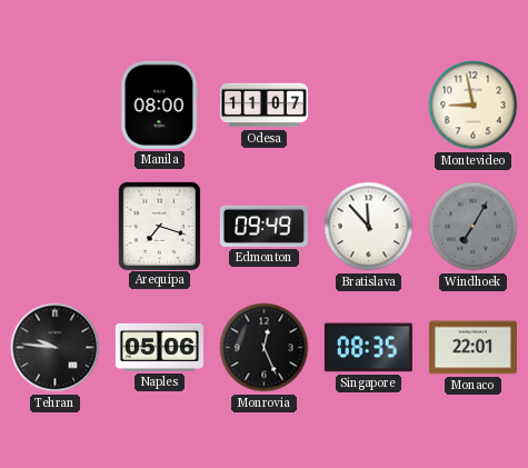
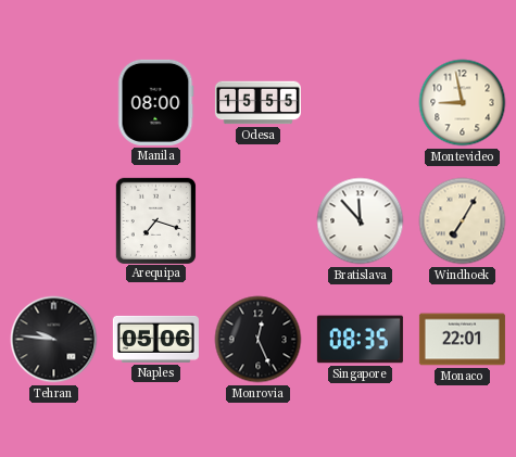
Odesa: 11:07 -> 15:55
Edmonton: 09:49 -> none
Windhoek dial: grey -> cream
